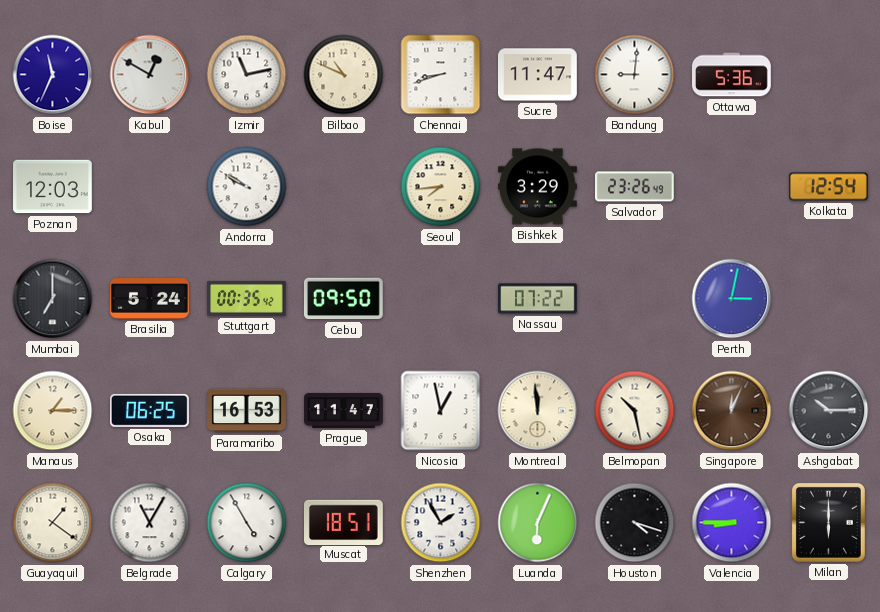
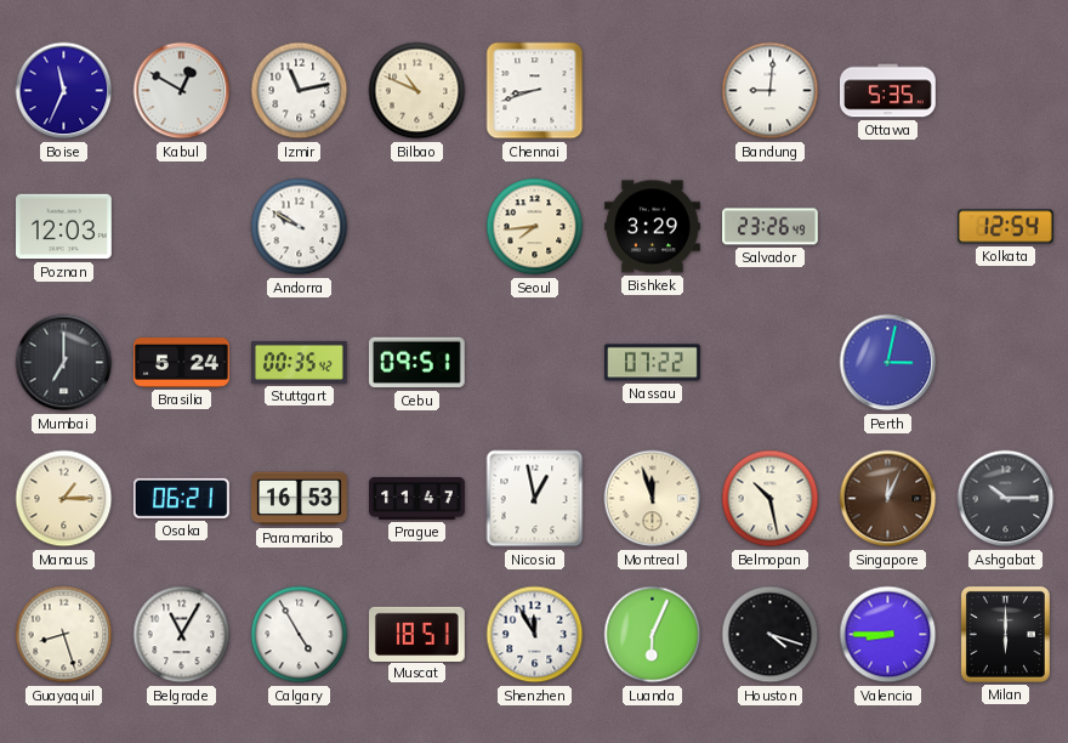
Sucre: 11:47 -> none
Ottawa: 5:36 -> 5:35
Cebu: 09:50 -> 09:51
Osaka: 06:25 -> 06:21
Montreal: 11:59 -> 11:57
Guayaquil: 1:21 -> 8:27
Shenzhen: 1:55 -> 11:55
